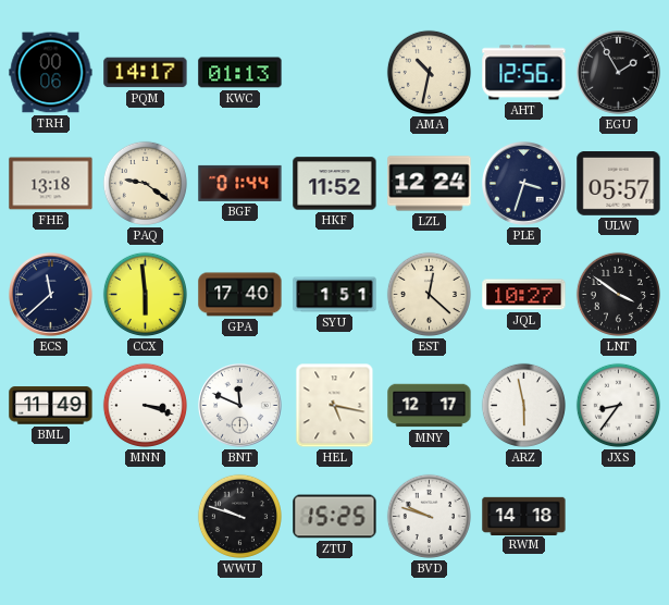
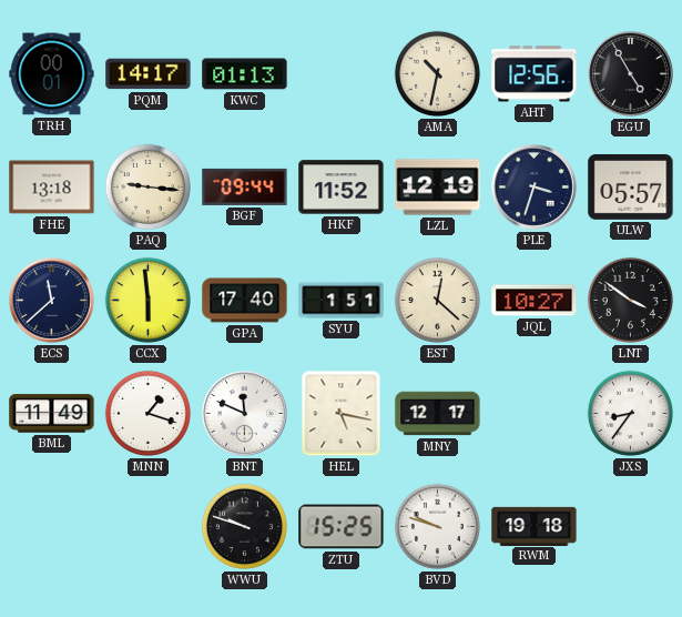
TRH: 00:06 -> 00:01
EGU: 1:55 -> 4:55
PAQ: 9:21 -> 9:16
BGF: 01:44 -> 09:44
LZL: 12:24 -> 12:19
MNN: 3:18 -> 1:18
ARZ: 5:58 -> none
RWM: 14:18 -> 19:18
